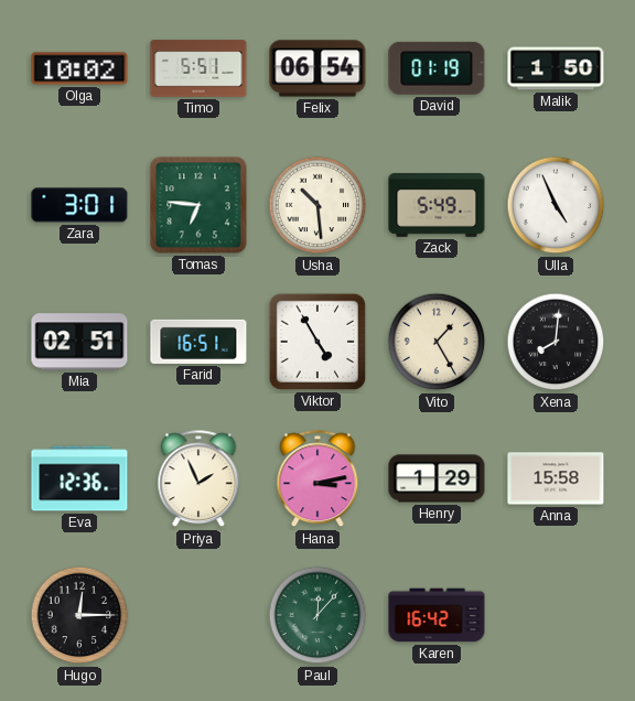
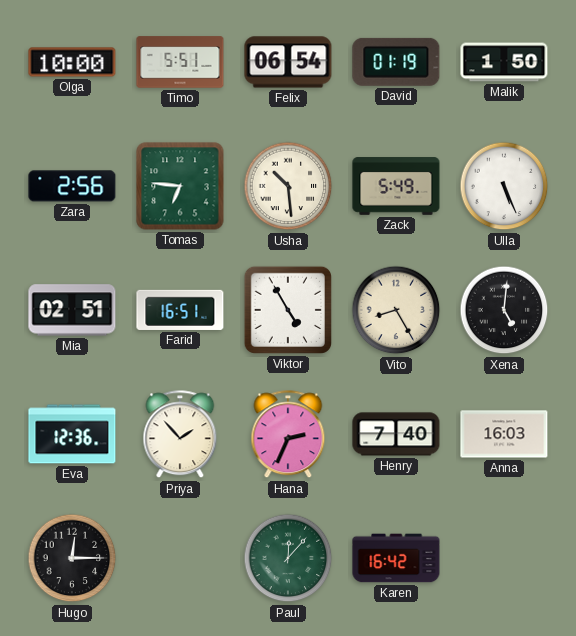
Olga: 10:02 -> 10:00
Zara: 3:01 -> 2:56
Ulla: 4:56 -> 5:26
Vito: 1:25 -> 8:25
Xena: 8:01 -> 5:01
Priya: 1:56 -> 1:53
Hana: 3:13 -> 2:34
Henry: 1:29 -> 7:40
Anna: 15:58 -> 16:03
